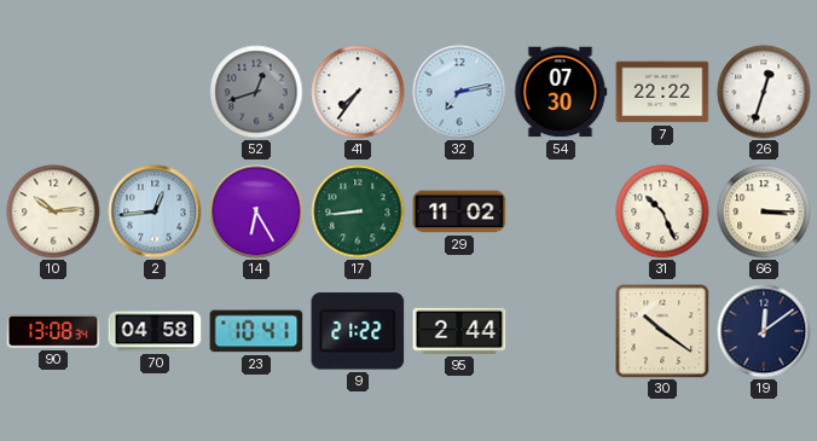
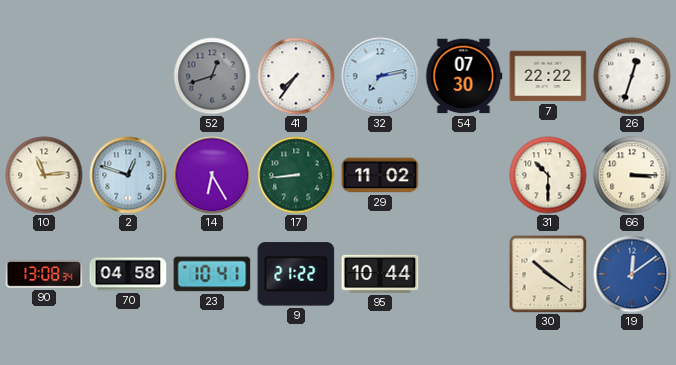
10: 10:14 -> 11:14
2: 12:44 -> 12:48
31: 10:26 -> 10:30
95: 2:44 -> 10:44
19 dial: navy -> blue
